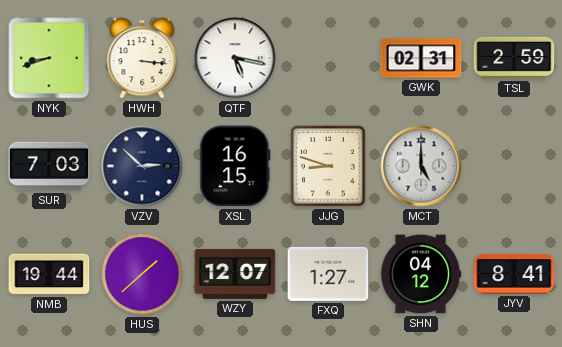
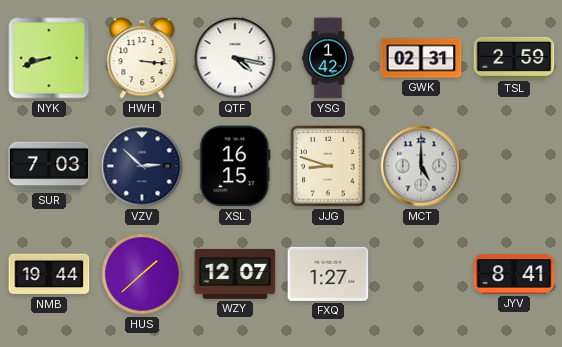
QTF: 5:17 -> 4:17
YSG: none -> 1:42
SHN: 04:12 -> none
